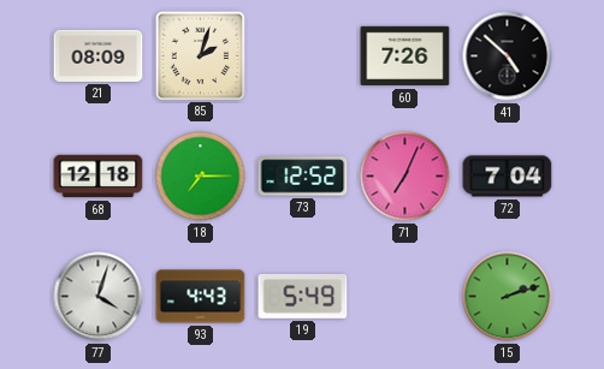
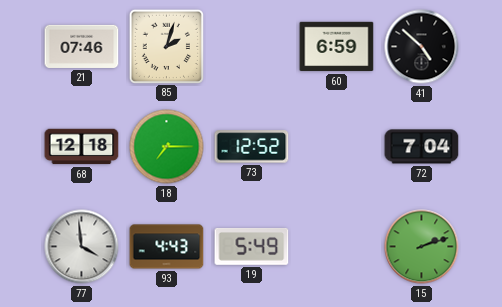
21: 08:09 -> 07:46
60: 7:26 -> 6:59
71: 7:04 -> none
77: 4:03 -> 3:59
